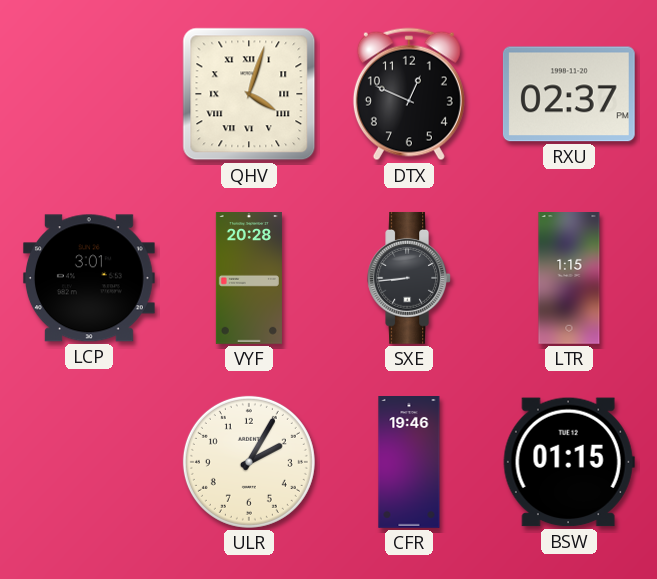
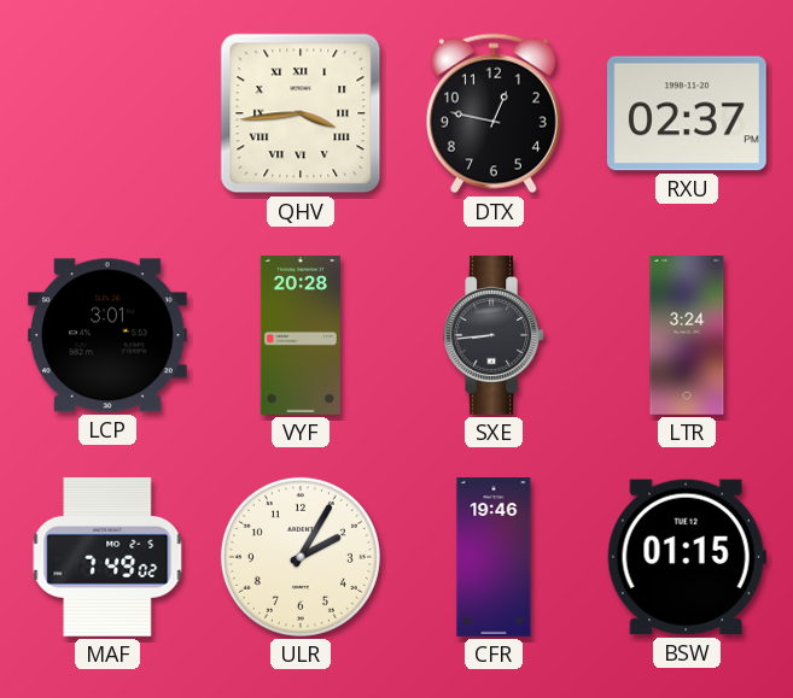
QHV: 4:03 -> 3:44
DTX: 12:49 -> 12:47
LTR: 1:15 -> 3:24
MAF: none -> 7:49
